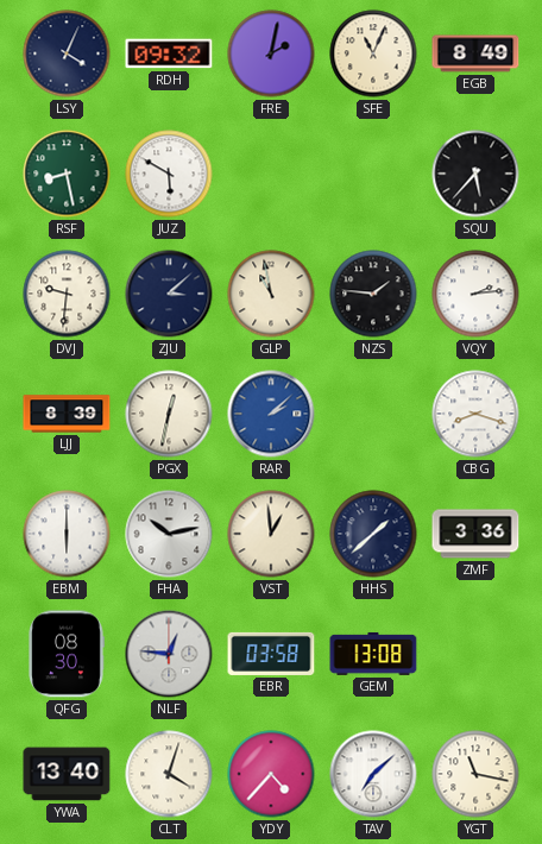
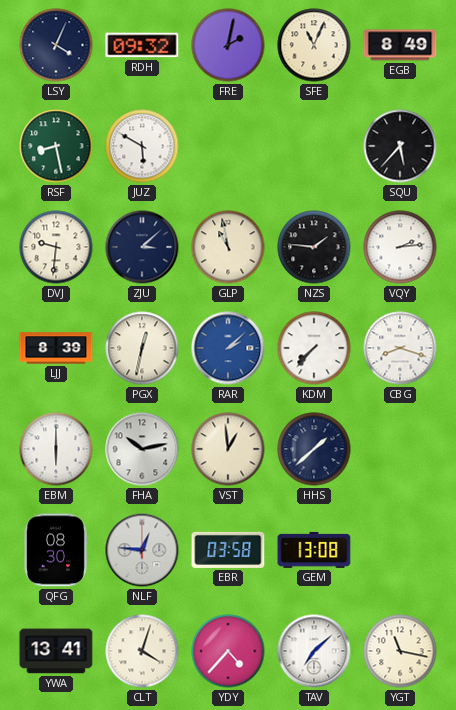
KDM: none -> 7:37
ZMF: 3:36 -> none
YWA: 13:40 -> 13:41
